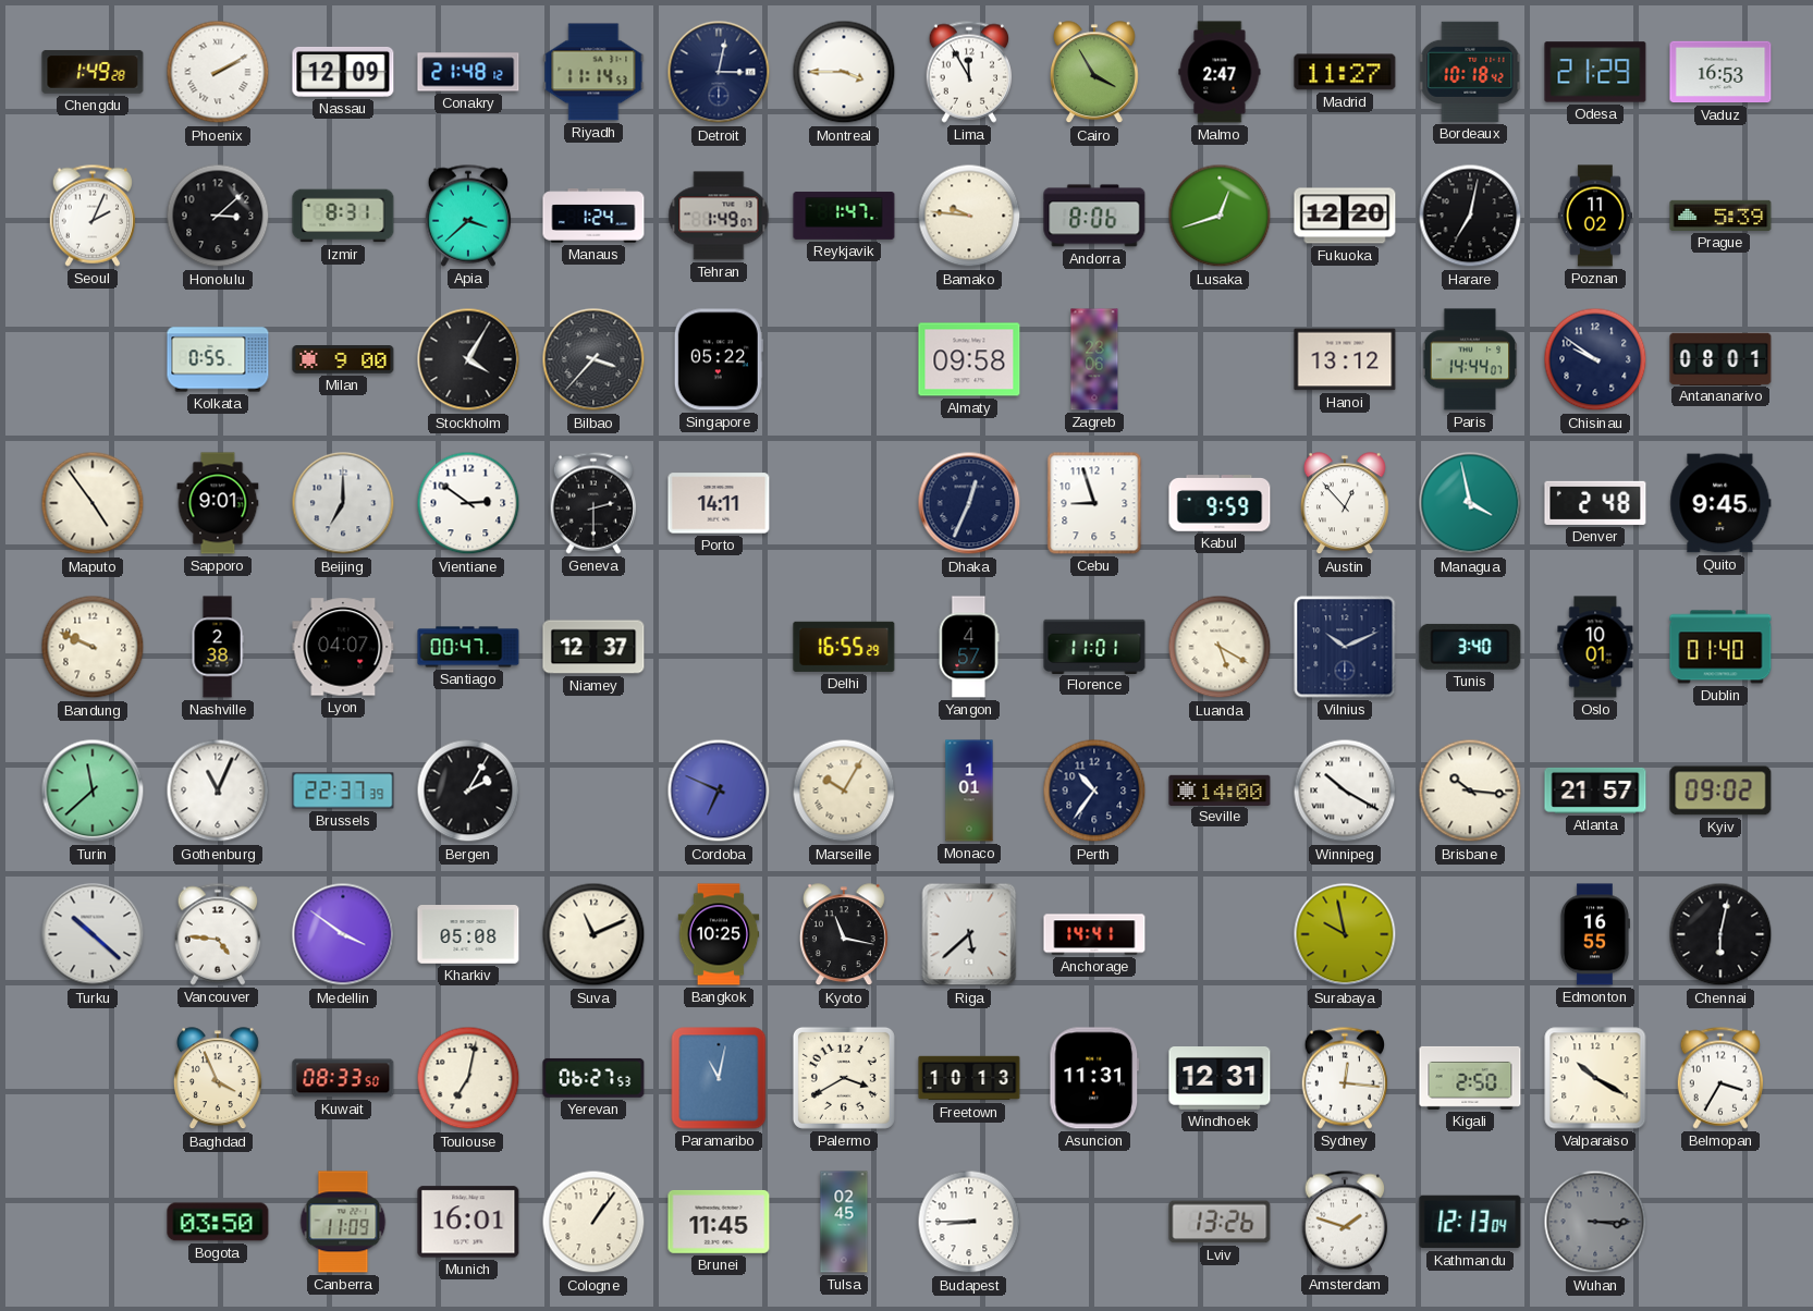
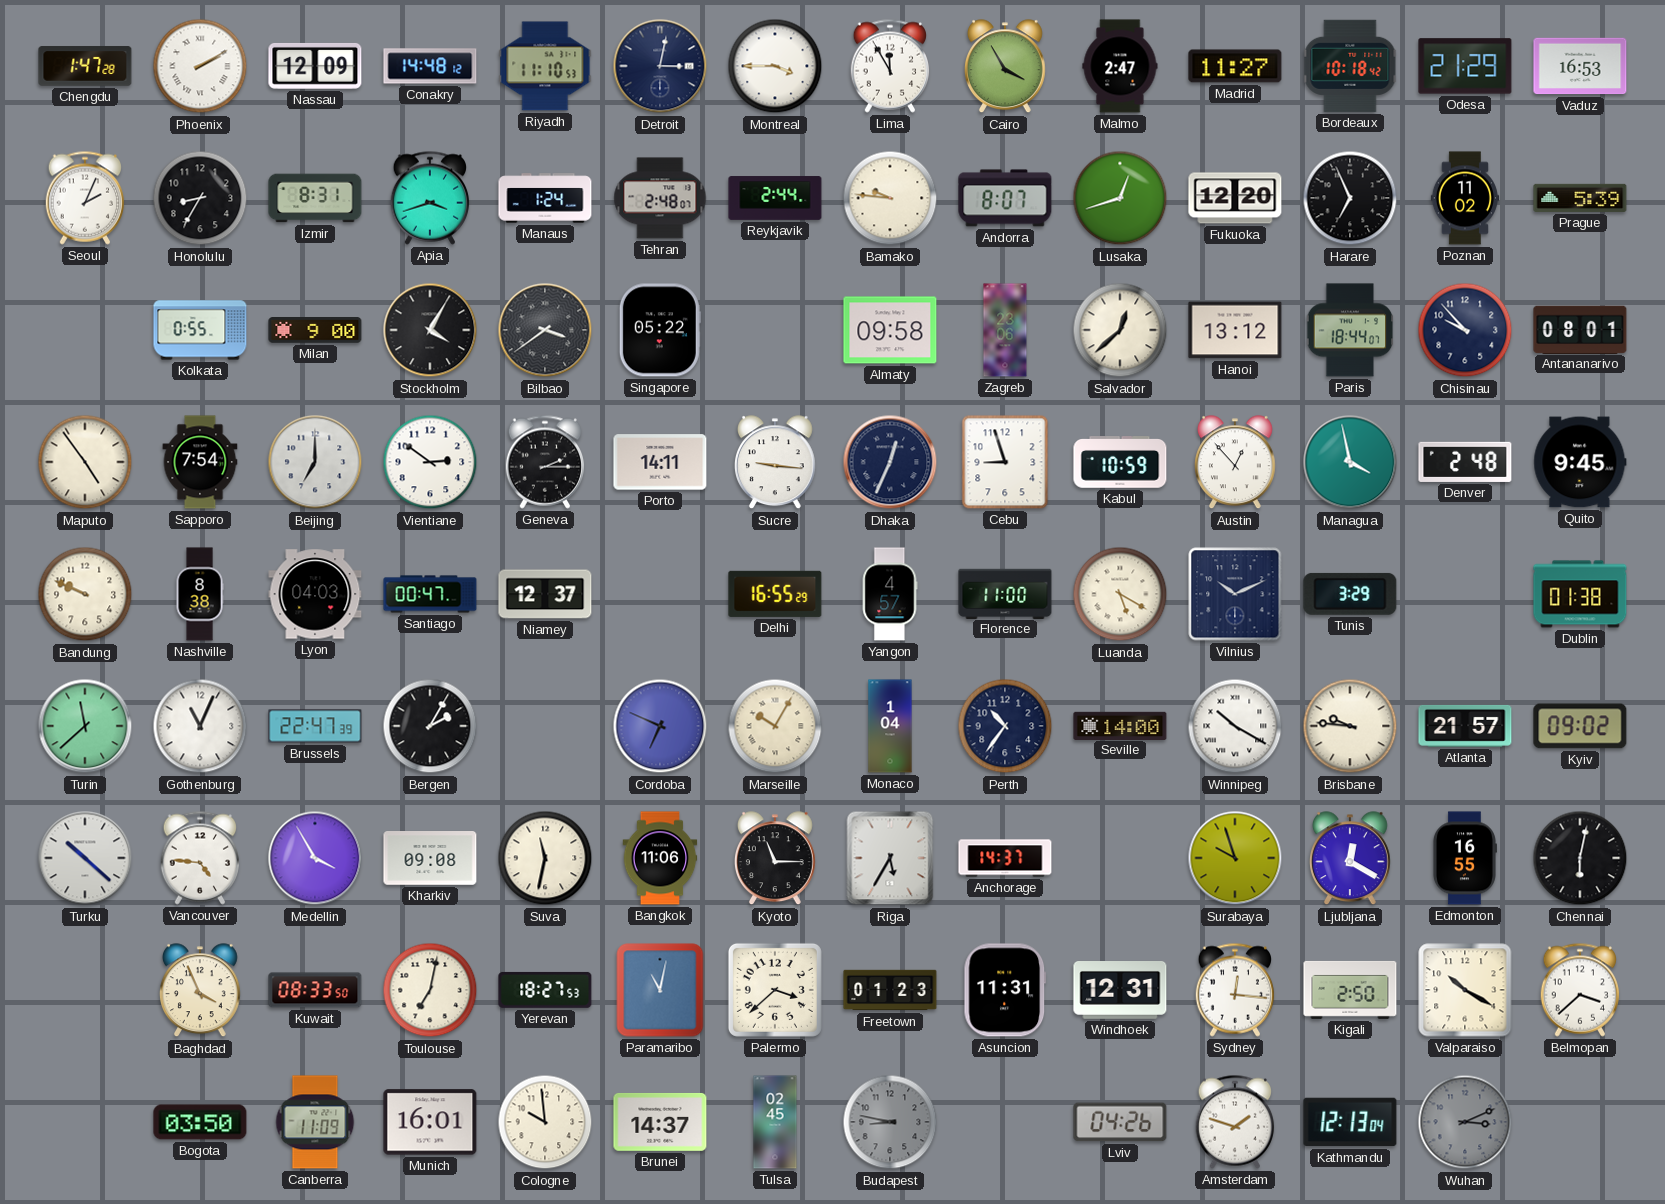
Chengdu: 1:49 -> 1:47
Conakry: 21:48 -> 14:48
Riyadh: 11:14 -> 11:10
Honolulu: 3:08 -> 8:35
Apia: 3:38 -> 3:42
Tehran: 1:49 -> 2:48
Reykjavik: 1:47 -> 2:44
Andorra: 8:06 -> 8:07
Harare: 7:02 -> 6:56
Bilbao: 3:37 -> 3:39
Salvador: none -> 12:38
Paris: 14:44 -> 18:44
Chisinau: 9:51 -> 9:53
Sapporo: 9:01 -> 7:54
Geneva: 2:30 -> 2:15
Sucre: none -> 9:16
Kabul: 9:59 -> 10:59
Nashville: 2:38 -> 8:38
Lyon: 04:07 -> 04:03
Florence: 11:01 -> 11:00
Tunis: 3:40 -> 3:29
Oslo: 10:01 -> none
Dublin: 01:40 -> 01:38
Brussels: 22:37 -> 22:47
Monaco: 1:01 -> 1:04
Brisbane: 10:16 -> 9:46
Medellin: 3:51 -> 3:55
Kharkiv: 05:08 -> 09:08
Suva: 11:11 -> 11:32
Bangkok: 10:25 -> 11:06
Kyoto: 11:17 -> 11:15
Riga: 5:38 -> 5:35
Anchorage: 14:41 -> 14:37
Surabaya: 9:58 -> 9:57
Ljubljana: none -> 12:20
Yerevan: 06:27 -> 18:27
Palermo: 3:40 -> 3:38
Freetown: 10:13 -> 01:23
Belmopan: 3:35 -> 3:38
Cologne: 1:06 -> 9:59
Brunei: 11:45 -> 14:37
Budapest: 8:45 -> 8:47
Budapest dial: white -> grey
Lviv: 13:26 -> 04:26
Wuhan: 3:15 -> 3:11
